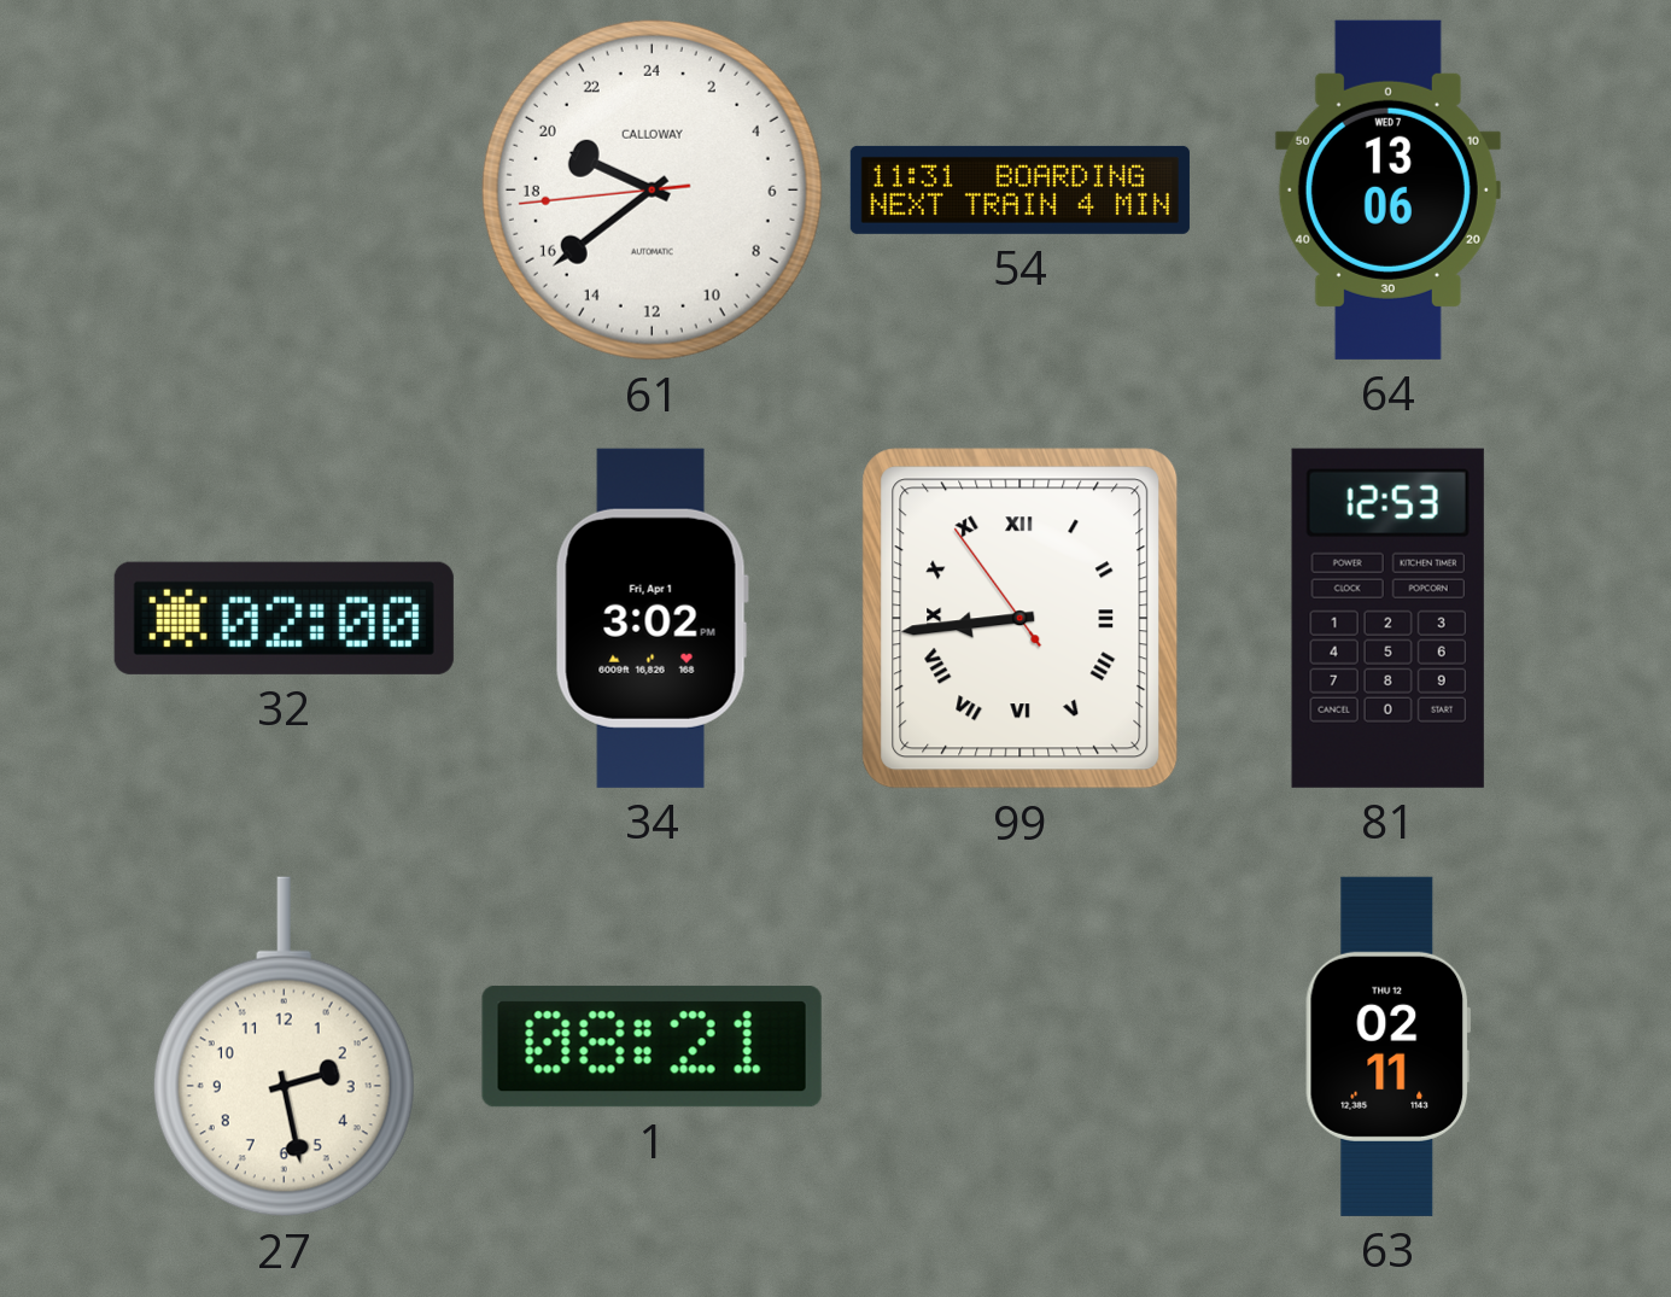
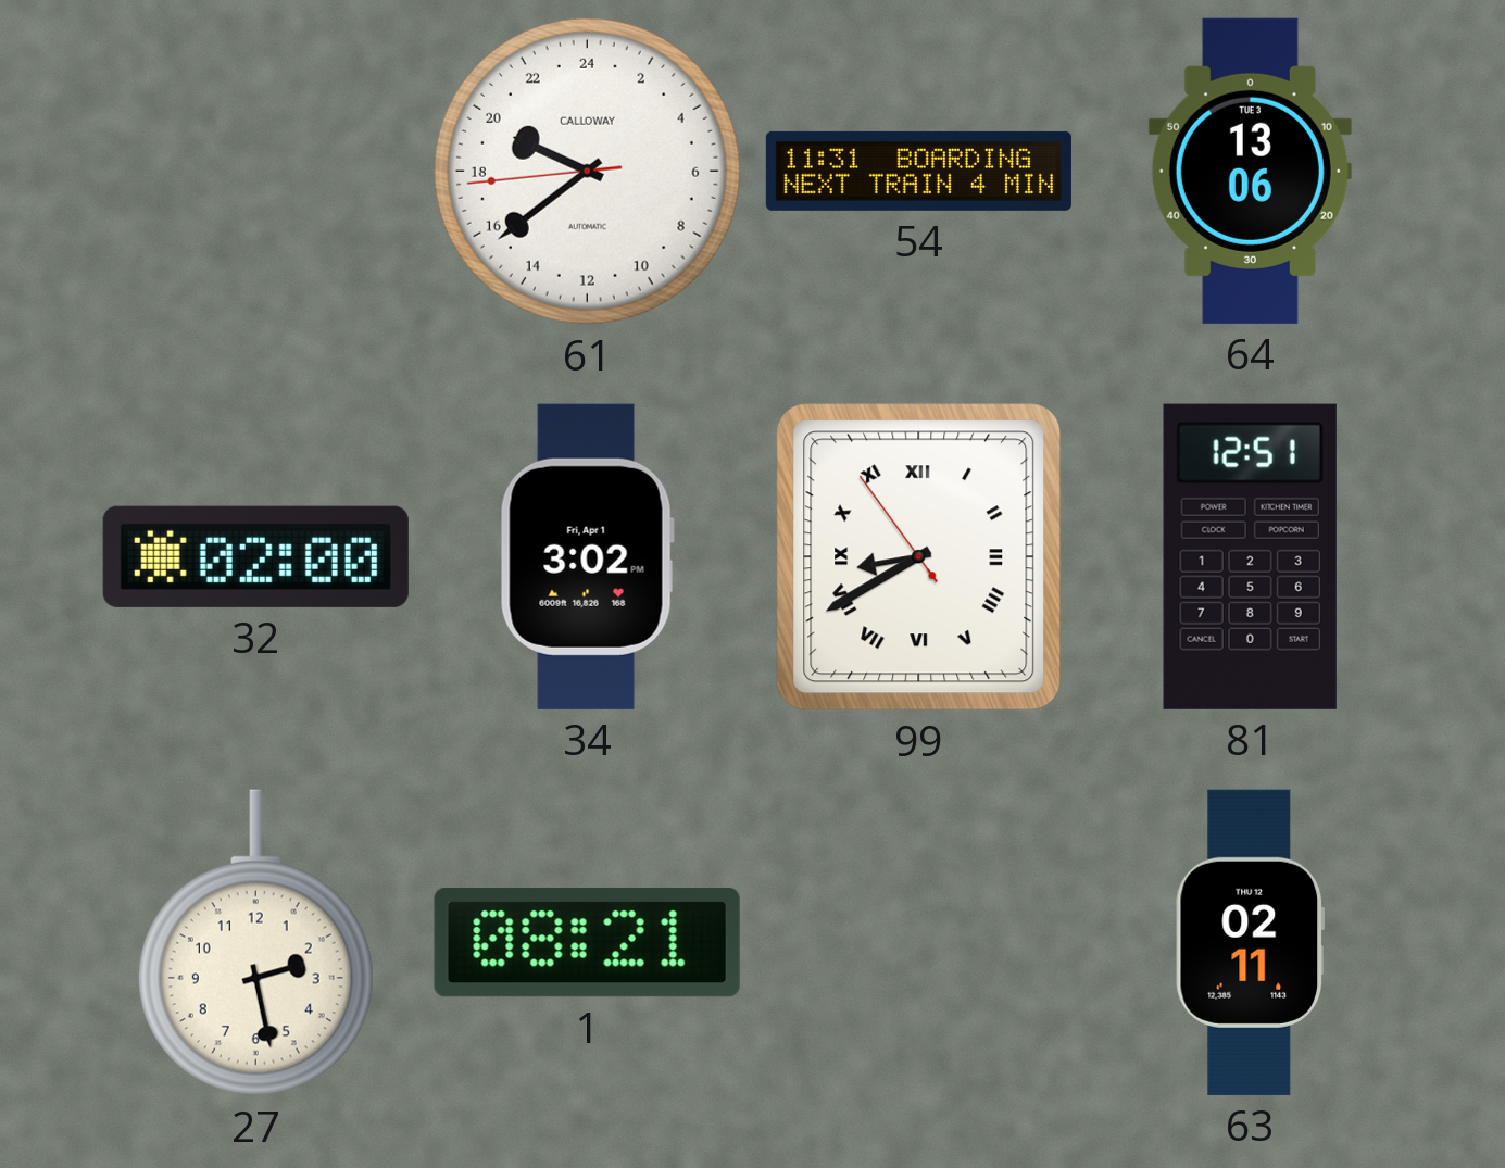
64 date: WED 7 -> TUE 3
99: 8:43 -> 8:39
81: 12:53 -> 12:51
